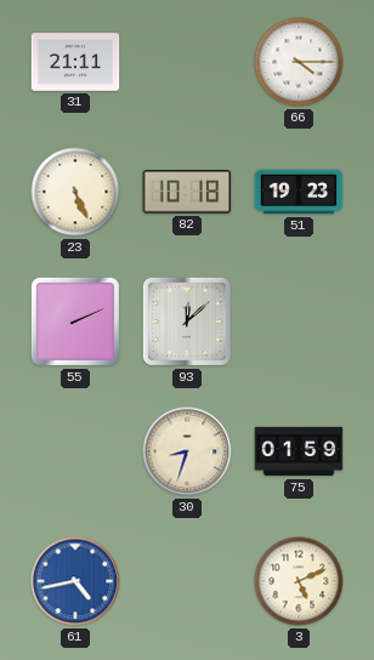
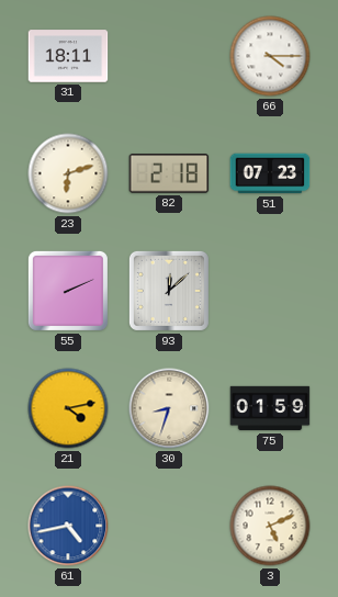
31: 21:11 -> 18:11
23: 5:26 -> 6:12
82: 10:18 -> 2:18
51: 19:23 -> 07:23
21: none -> 4:13
